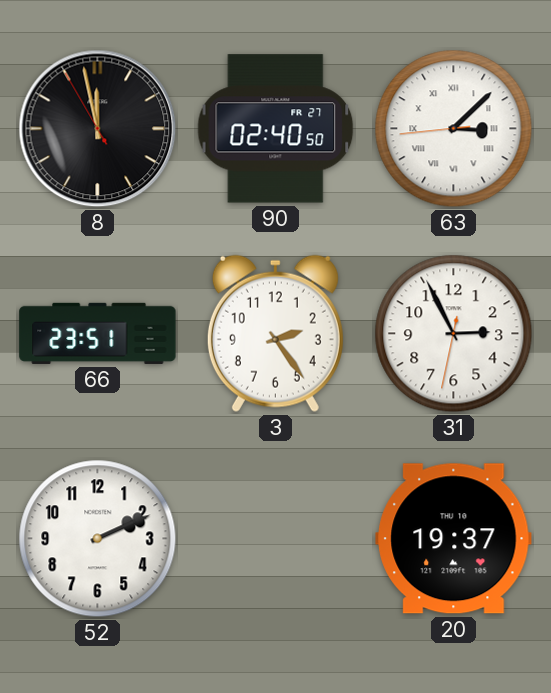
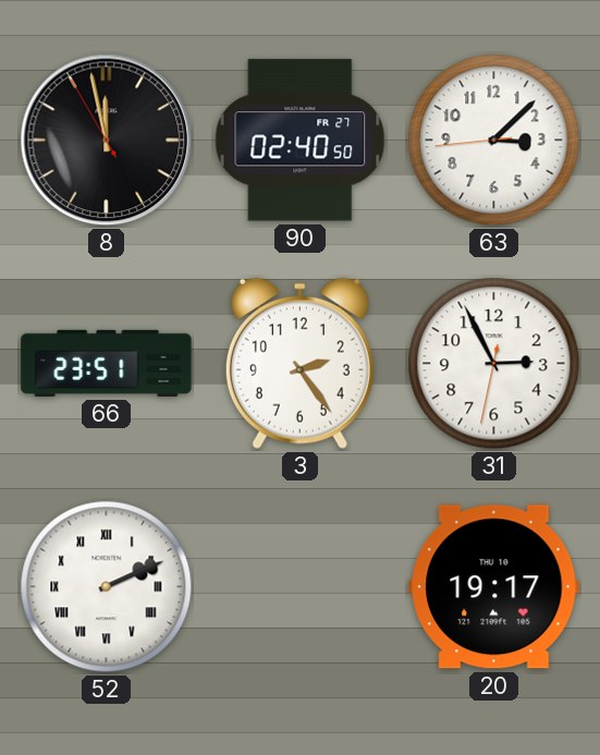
63 numerals: Roman -> Arabic
52 numerals: Arabic -> Roman
20: 19:37 -> 19:17
